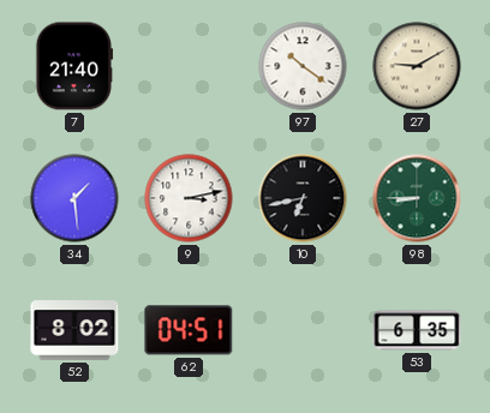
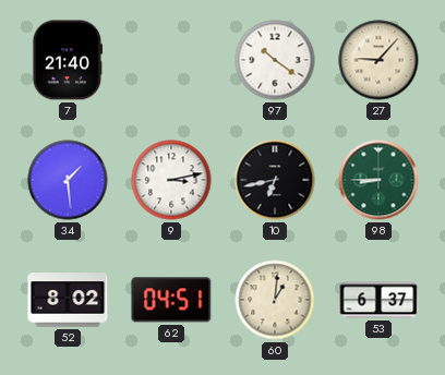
27: 9:10 -> 9:07
60: none -> 1:01
53: 6:35 -> 6:37
